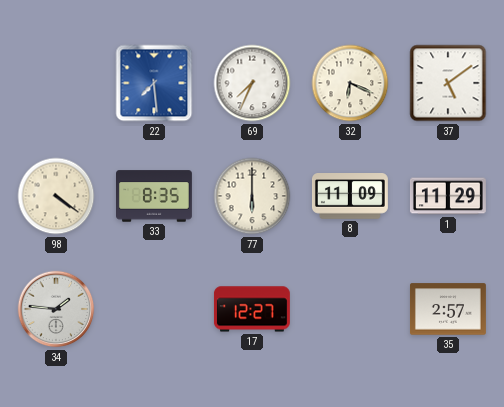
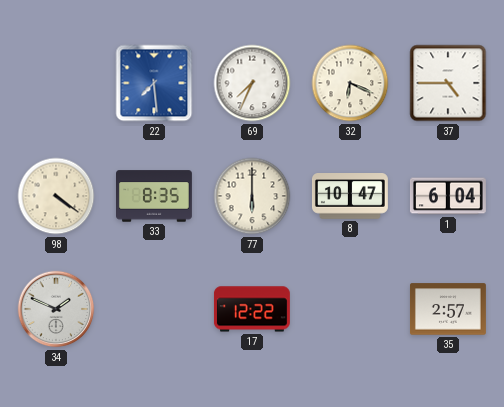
37: 5:09 -> 4:45
8: 11:09 -> 10:47
1: 11:29 -> 6:04
34: 1:46 -> 1:49
17: 12:27 -> 12:22
